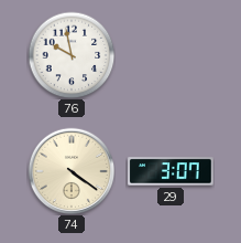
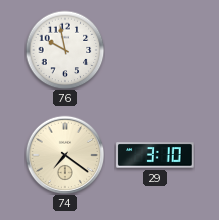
74: 4:21 -> 7:21
29: 3:07 -> 3:10
